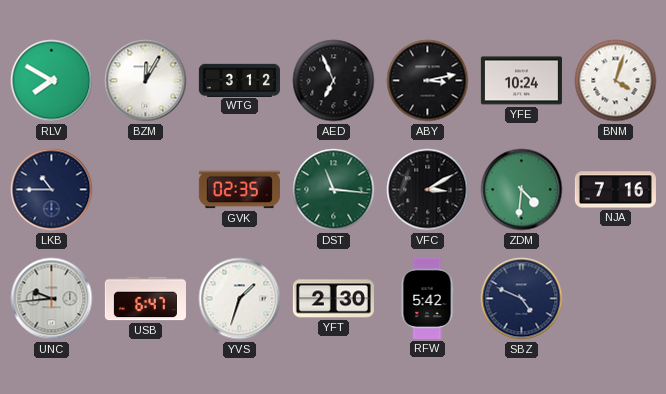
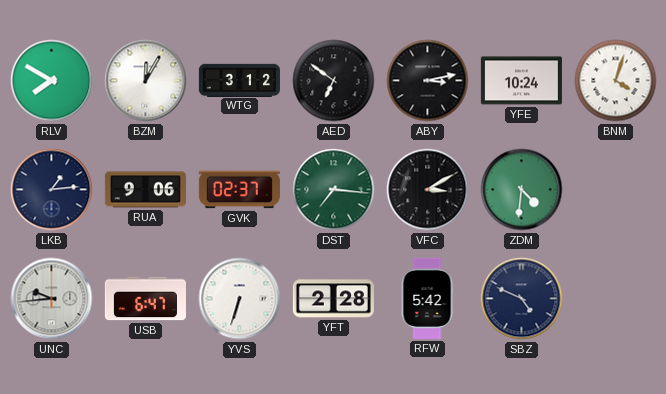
AED: 6:56 -> 6:51
LKB: 10:45 -> 1:14
RUA: none -> 9:06
GVK: 02:35 -> 02:37
DST: 11:16 -> 7:16
NJA: 7:16 -> none
YVS: 1:33 -> 6:33
YFT: 2:30 -> 2:28
